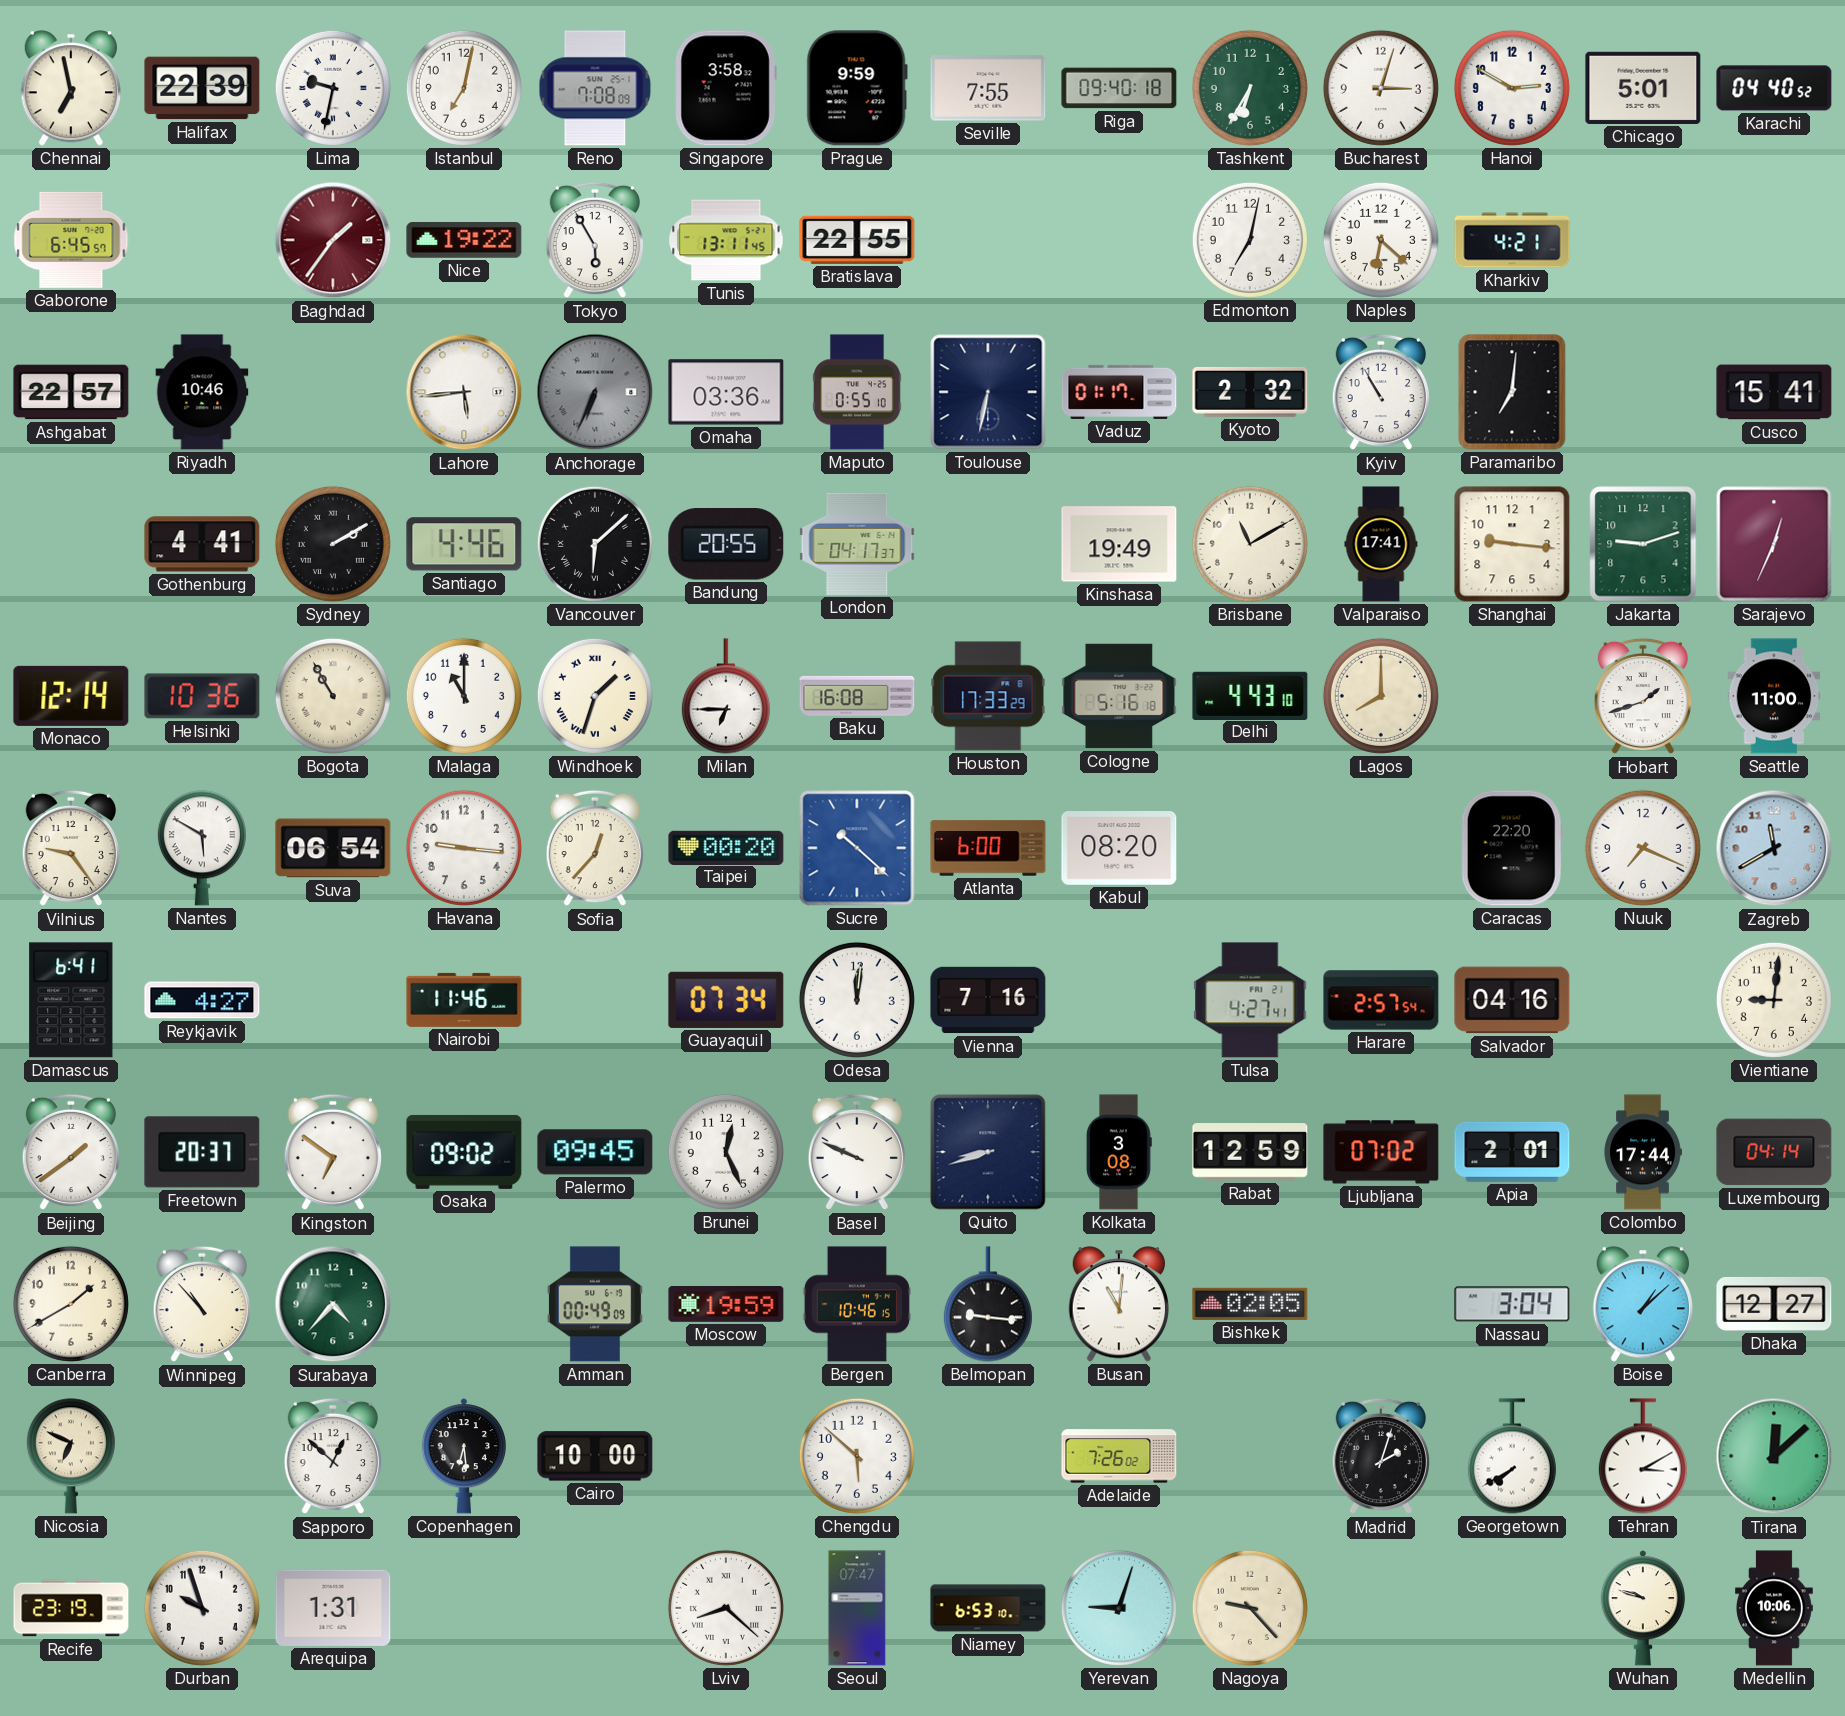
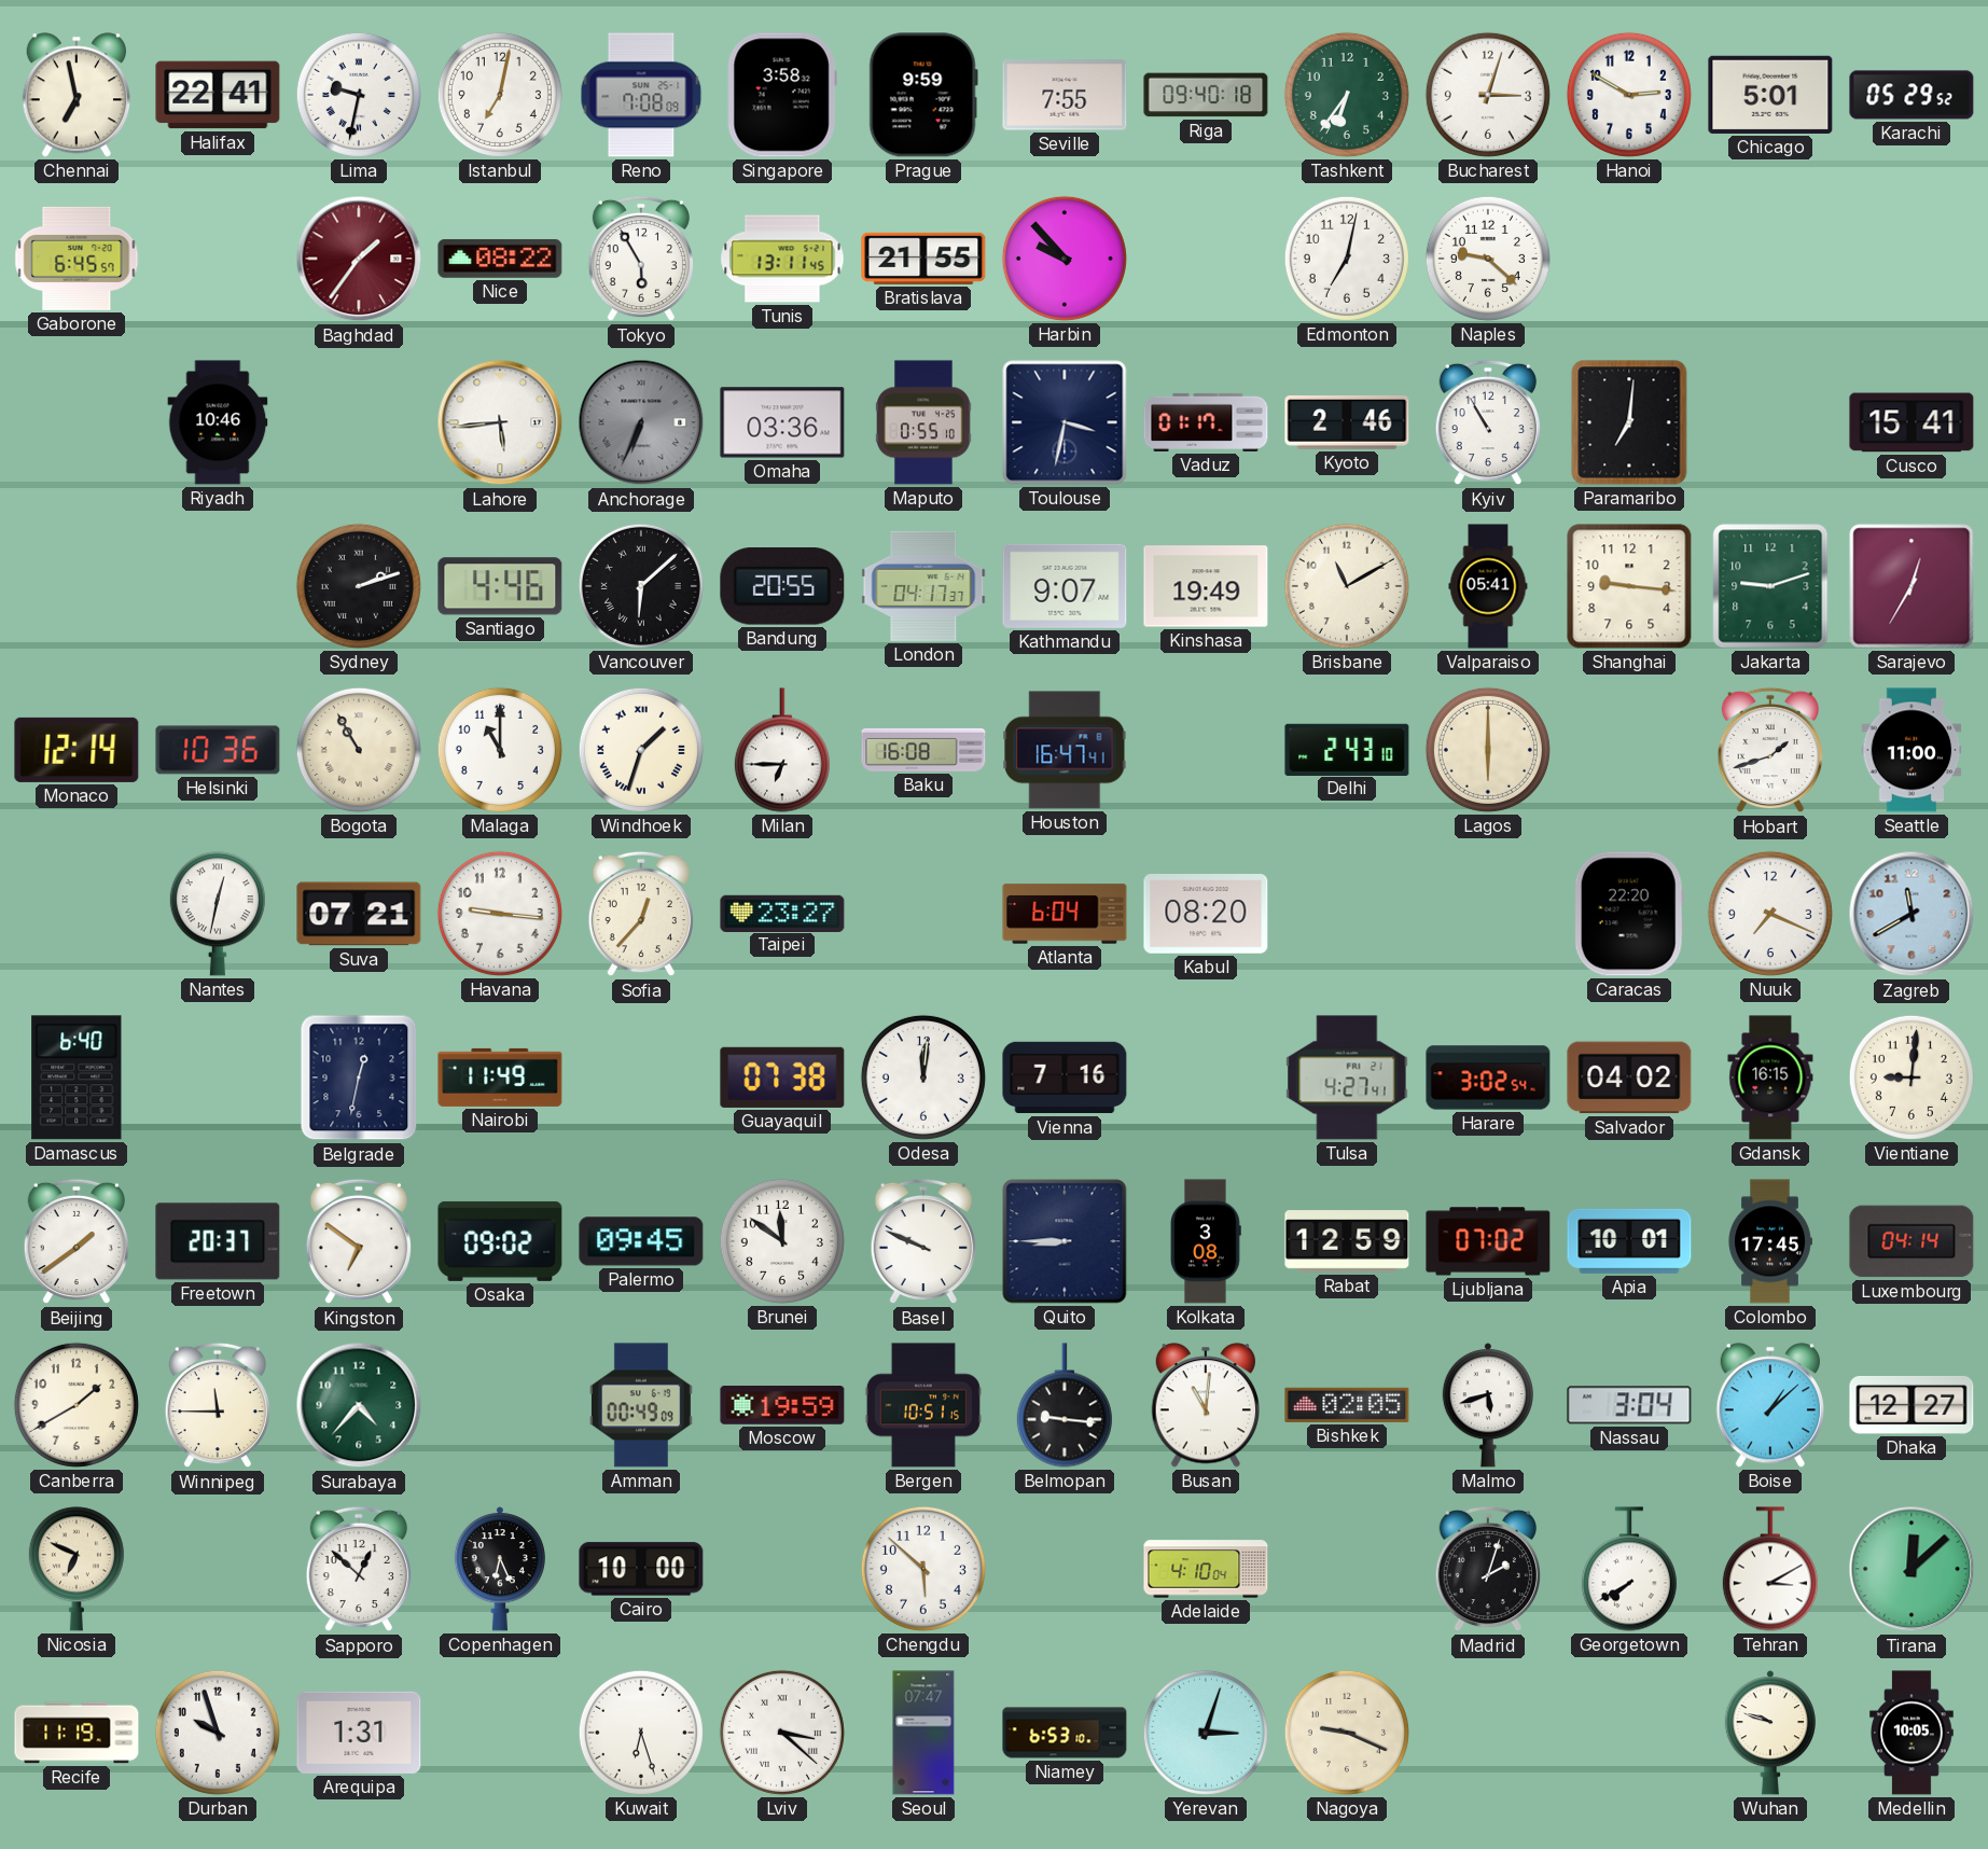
Halifax: 22:39 -> 22:41
Tashkent: 6:35 -> 6:36
Karachi: 04:40 -> 05:29
Nice: 19:22 -> 08:22
Bratislava: 22:55 -> 21:55
Harbin: none -> 9:53
Naples: 6:22 -> 9:22
Kharkiv: 4:21 -> none
Ashgabat: 22:57 -> none
Toulouse: 6:32 -> 3:32
Kyoto: 2:32 -> 2:46
Gothenburg: 4:41 -> none
Sydney: 2:10 -> 2:12
Kathmandu: none -> 9:07
Valparaiso: 17:41 -> 05:41
Sarajevo: 12:34 -> 12:35
Houston: 17:33 -> 16:47
Cologne: 5:16 -> none
Delhi: 4:43 -> 2:43
Lagos: 8:00 -> 6:00
Vilnius: 9:24 -> none
Nantes: 5:50 -> 12:32
Suva: 06:54 -> 07:21
Taipei: 00:20 -> 23:27
Sucre: 10:22 -> none
Atlanta: 6:00 -> 6:04
Damascus: 6:41 -> 6:40
Reykjavik: 4:27 -> none
Belgrade: none -> 12:32
Nairobi: 11:46 -> 11:49
Guayaquil: 07:34 -> 07:38
Harare: 2:57 -> 3:02
Salvador: 04:16 -> 04:02
Gdansk: none -> 16:15
Brunei: 12:26 -> 11:51
Quito: 8:42 -> 8:45
Apia: 2:01 -> 10:01
Colombo: 17:44 -> 17:45
Winnipeg: 10:53 -> 11:45
Bergen: 10:46 -> 10:51
Malmo: none -> 5:42
Copenhagen: 6:29 -> 6:26
Adelaide: 7:26 -> 4:10
Recife: 23:19 -> 11:19
Kuwait: none -> 6:27
Lviv: 8:22 -> 3:22
Yerevan: 9:03 -> 3:03
Nagoya: 9:23 -> 9:19
Medellin: 10:06 -> 10:05
